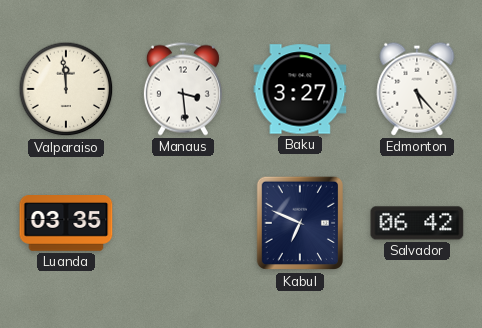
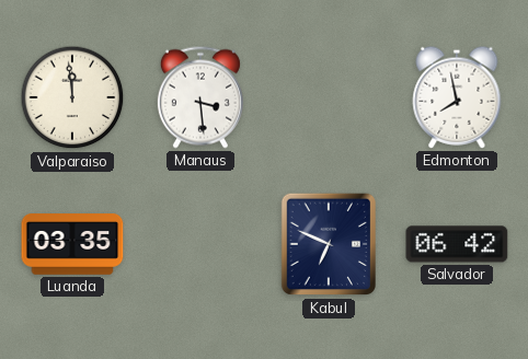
Baku: 3:27 -> none
Edmonton: 5:23 -> 7:58
